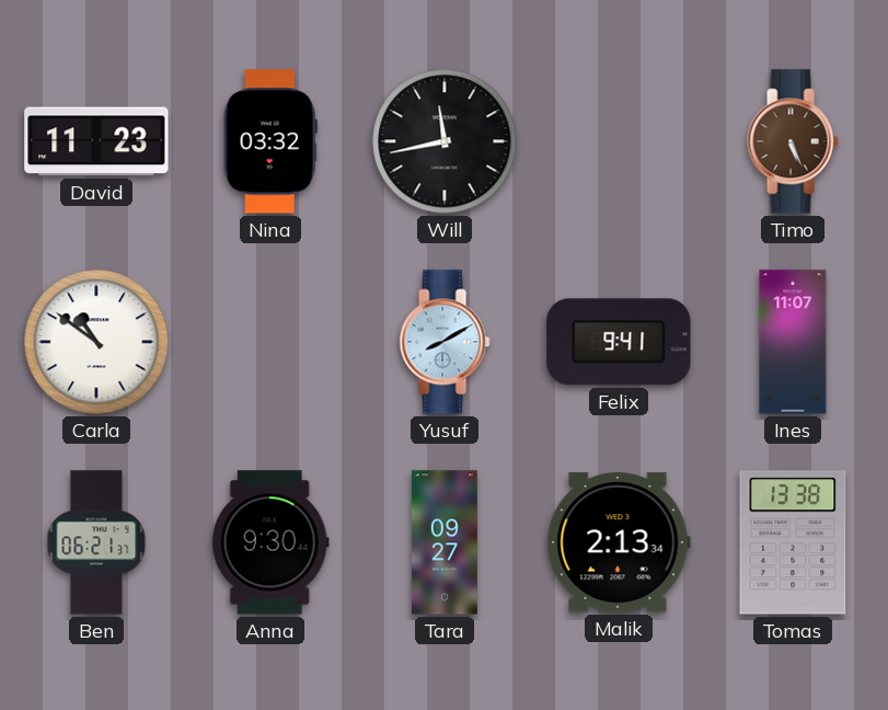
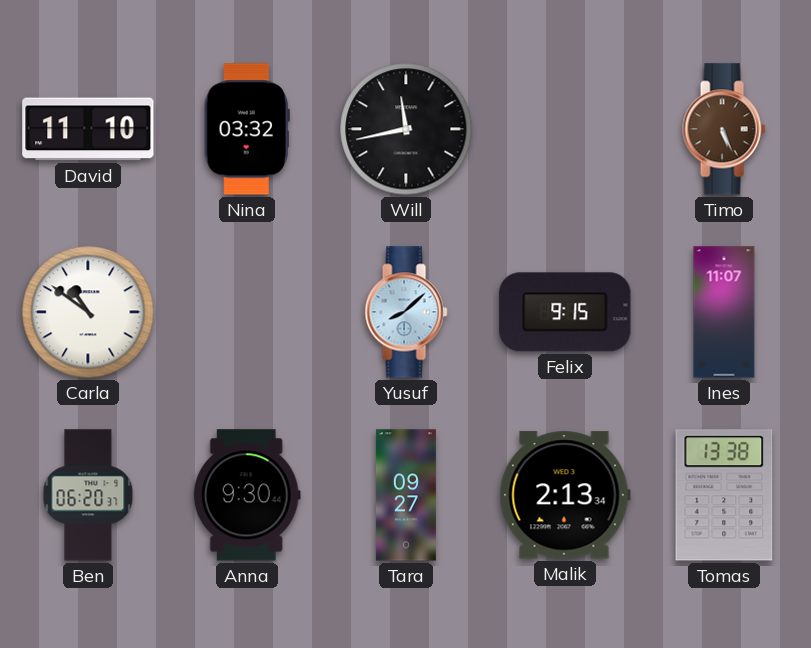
David: 11:23 -> 11:10
Yusuf: 8:10 -> 8:08
Felix: 9:41 -> 9:15
Ben: 06:21 -> 06:20
